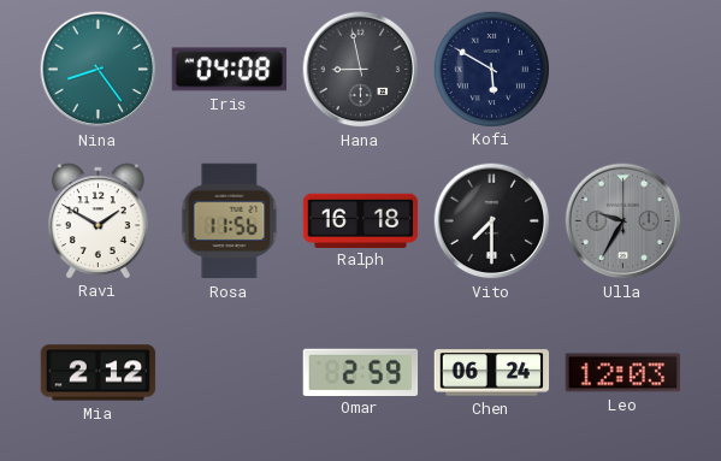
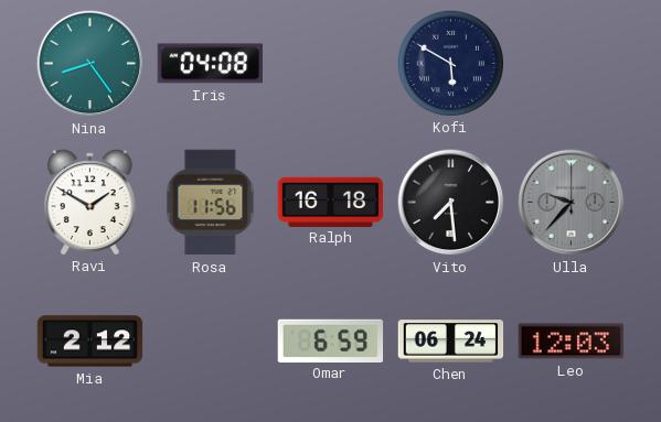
Hana: 8:58 -> none
Vito: 7:30 -> 7:29
Ulla: 9:35 -> 9:37
Omar: 2:59 -> 6:59
